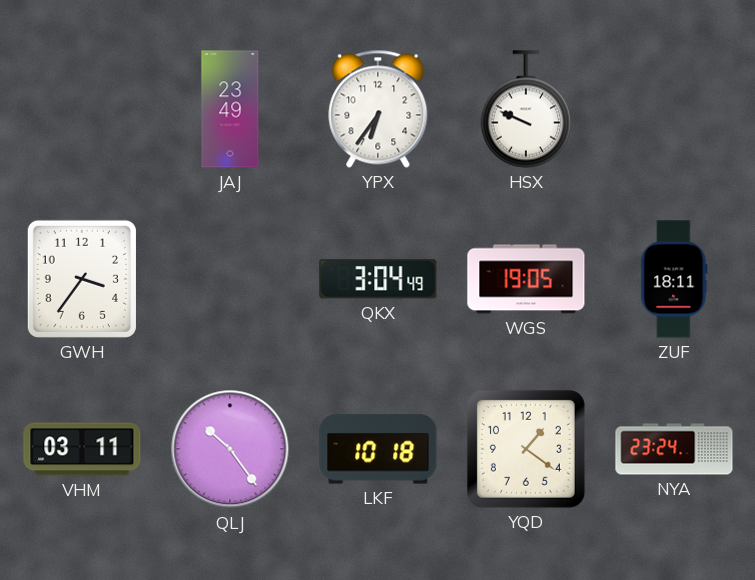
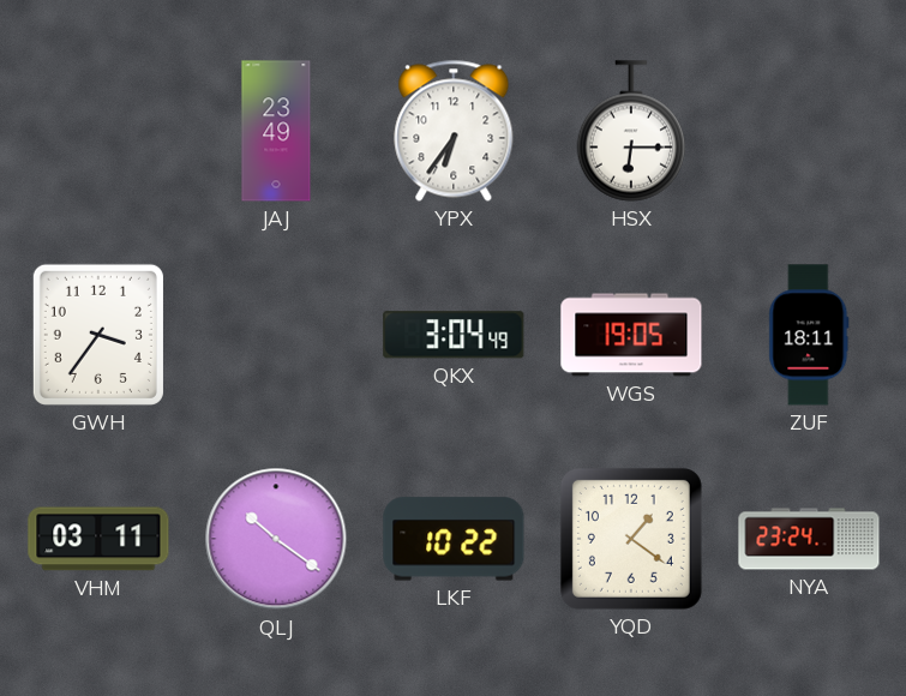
HSX: 9:49 -> 6:15
QLJ: 10:24 -> 10:21
LKF: 10:18 -> 10:22
